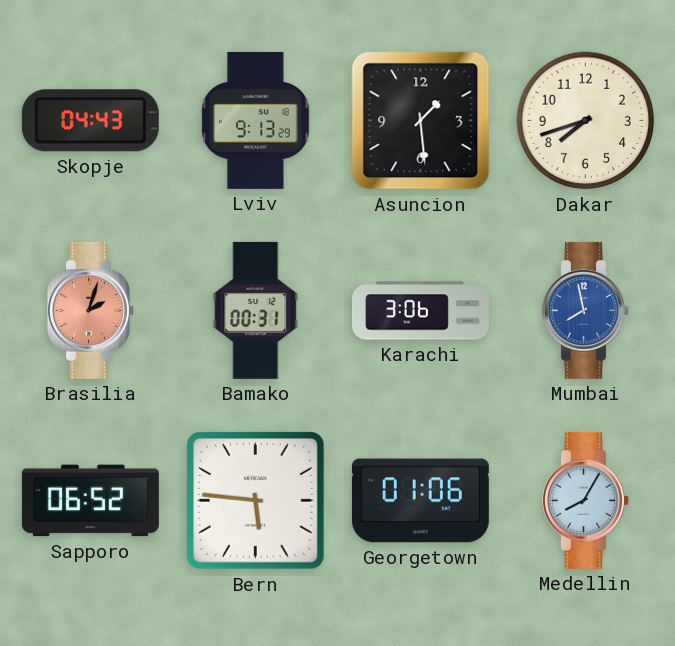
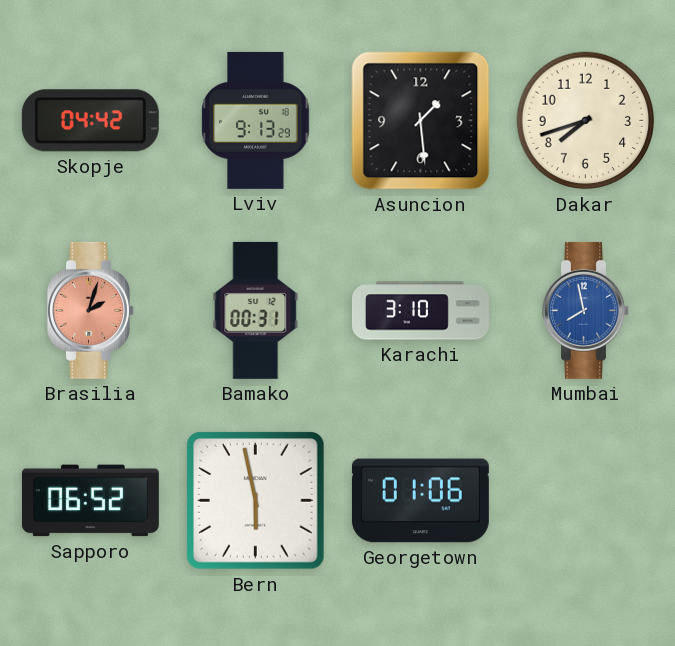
Skopje: 04:43 -> 04:42
Karachi: 3:06 -> 3:10
Bern: 5:46 -> 5:58
Medellin: 8:05 -> none
